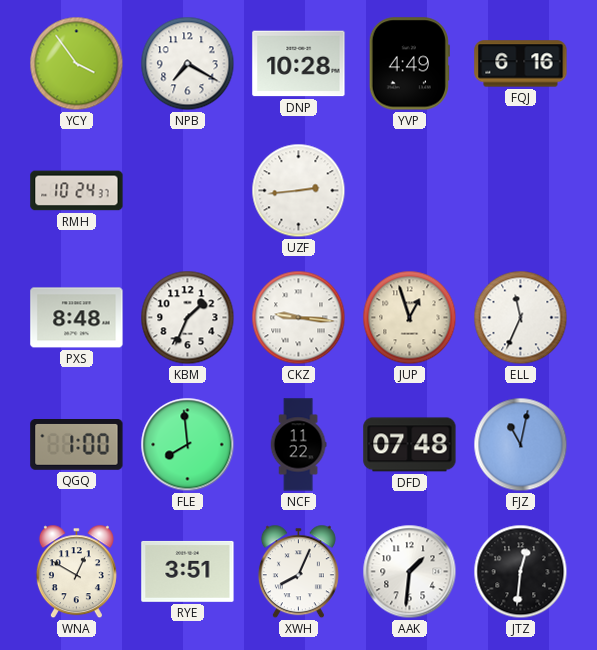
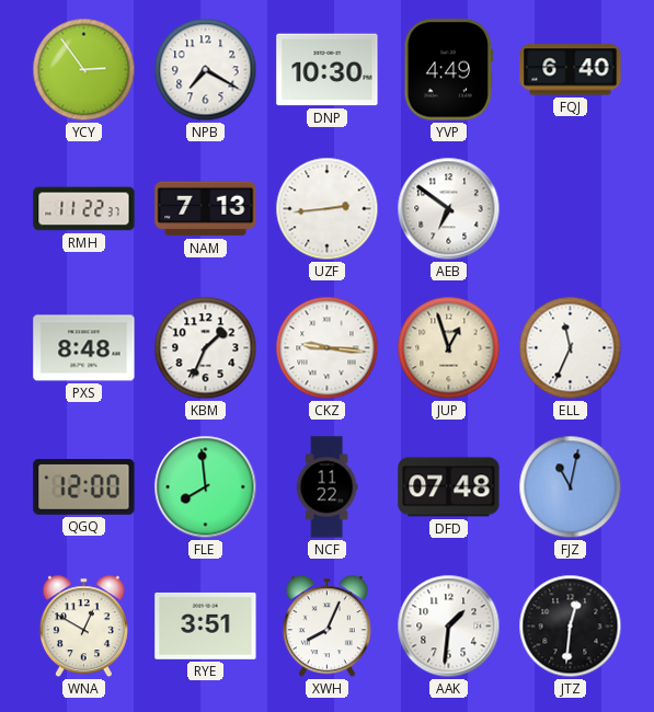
YCY: 3:54 -> 2:54
DNP: 10:28 -> 10:30
FQJ: 6:16 -> 6:40
RMH: 10:24 -> 11:22
NAM: none -> 7:13
AEB: none -> 6:51
QGQ: 1:00 -> 12:00
